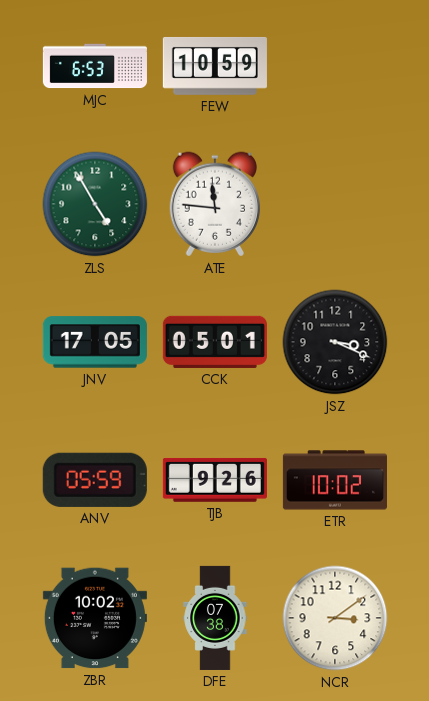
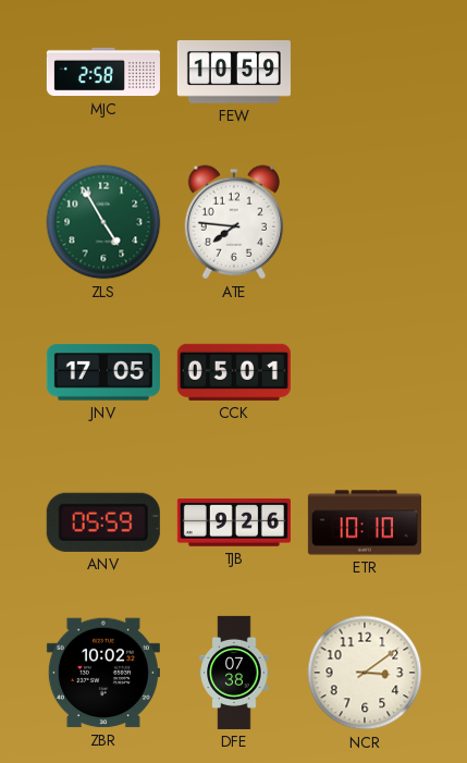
MJC: 6:53 -> 2:58
ATE: 11:46 -> 7:46
JSZ: 3:19 -> none
ETR: 10:02 -> 10:10
